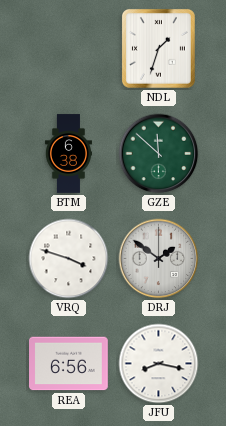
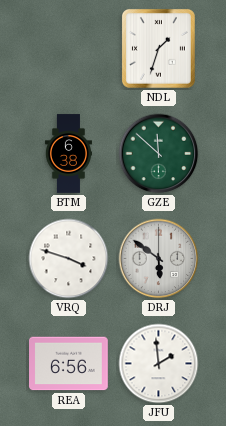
DRJ: 1:51 -> 5:51
JFU: 8:17 -> 1:59
